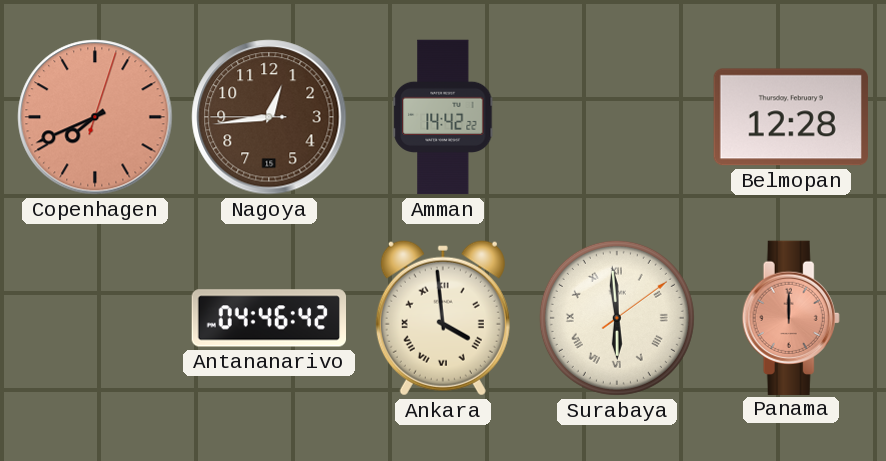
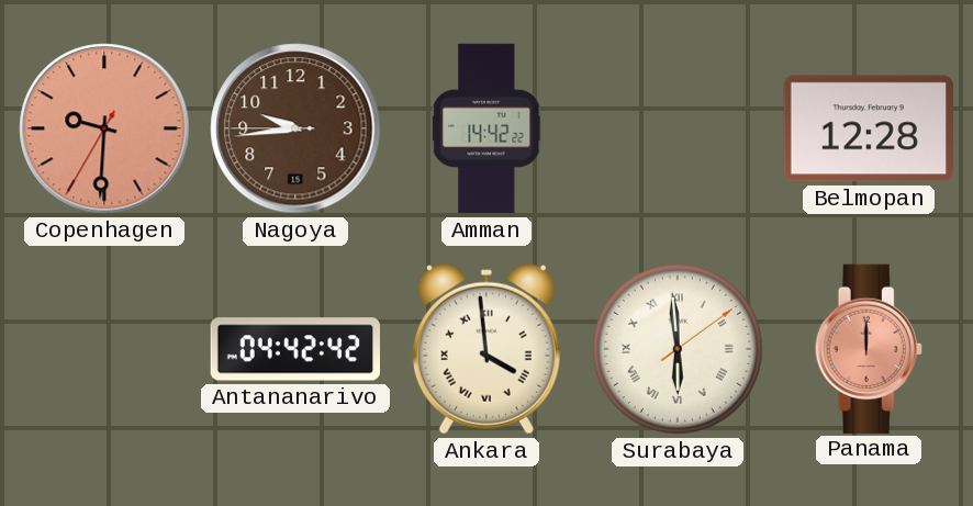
Copenhagen: 7:41 -> 9:30
Nagoya: 12:43 -> 9:43
Antananarivo: 04:46 -> 04:42
